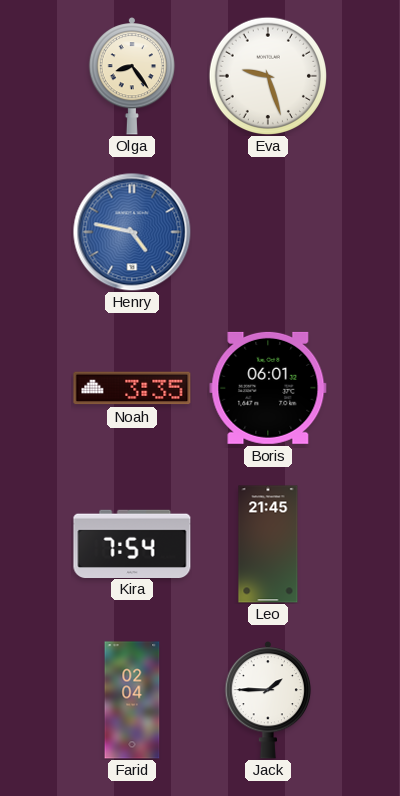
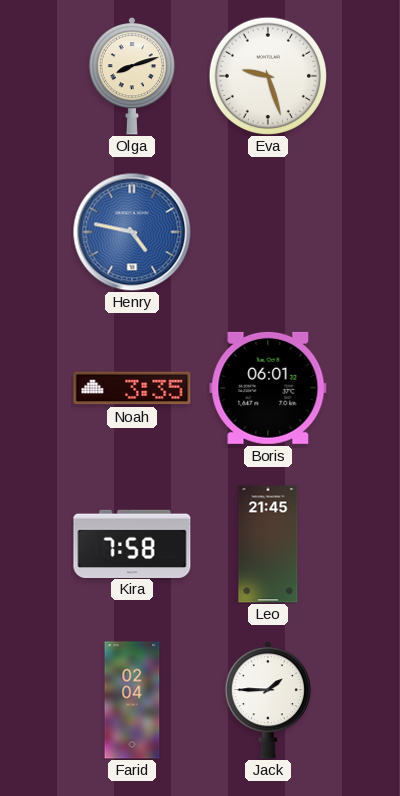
Olga: 8:24 -> 8:12
Kira: 7:54 -> 7:58
